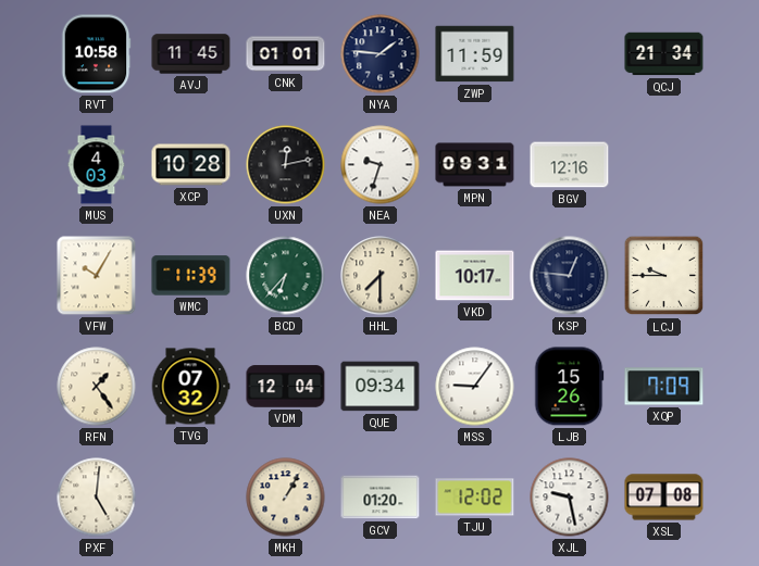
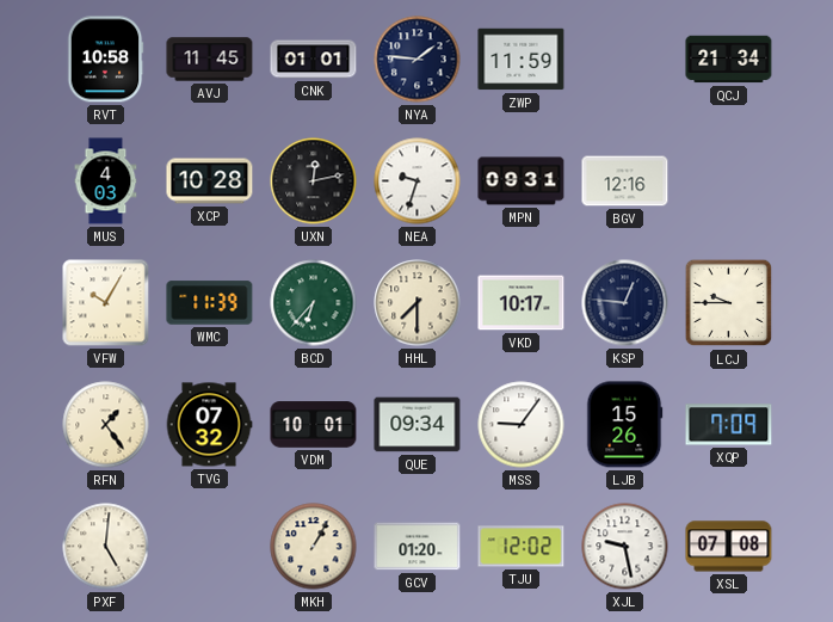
VDM: 12:04 -> 10:01
